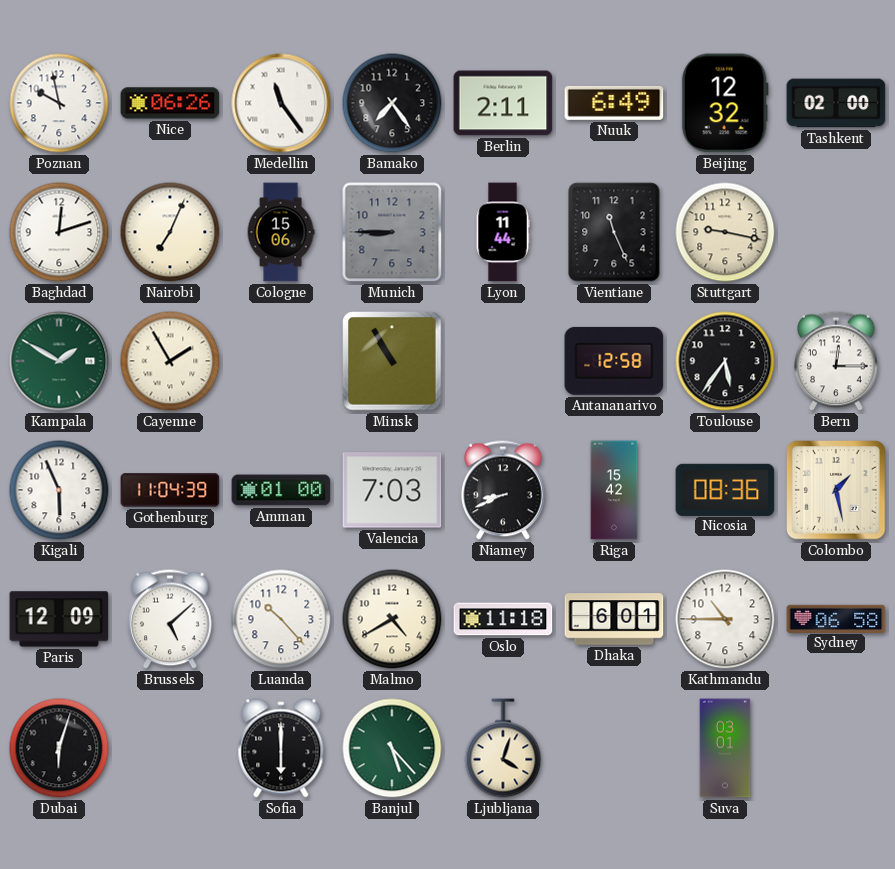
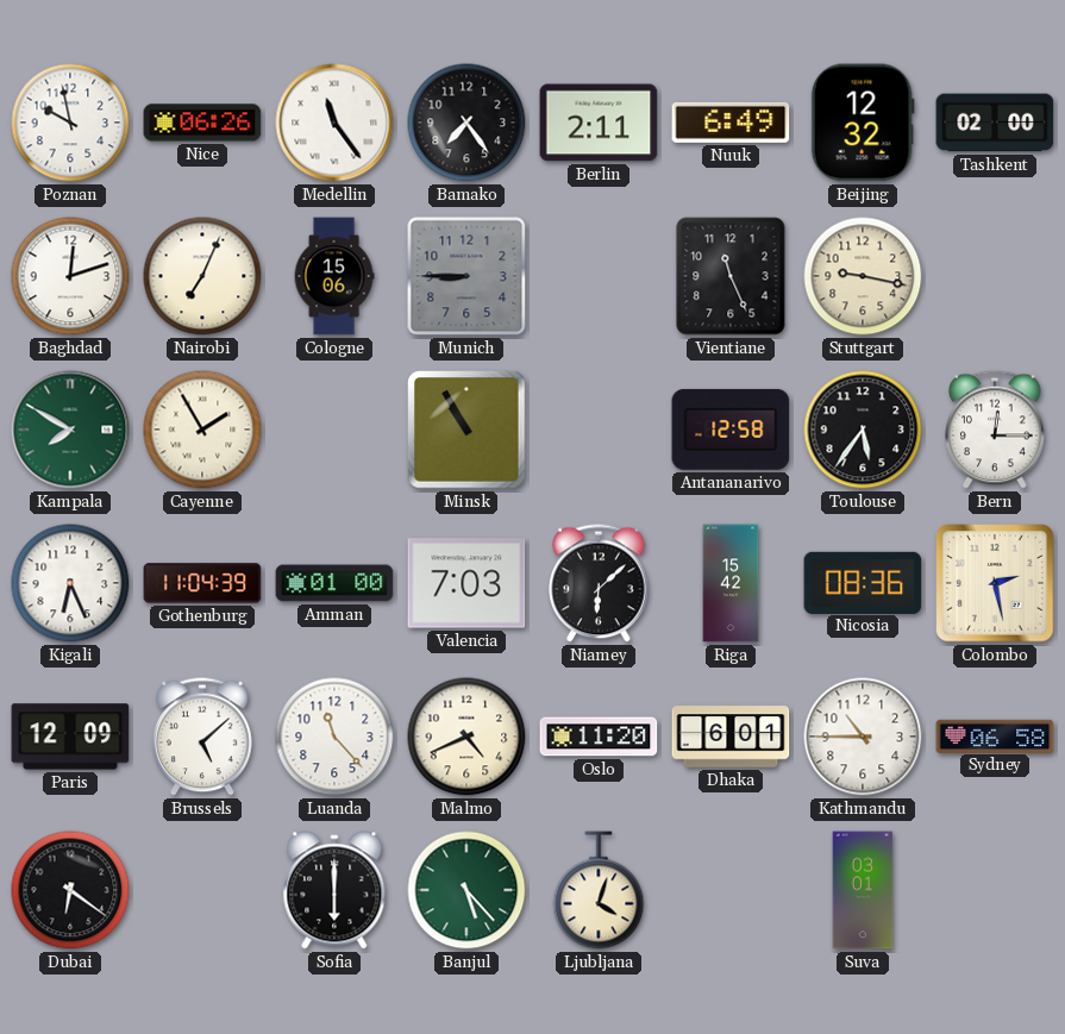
Lyon: 11:44 -> none
Kampala: 1:50 -> 7:50
Kigali: 5:56 -> 6:26
Niamey: 8:41 -> 6:08
Colombo: 1:28 -> 2:28
Luanda: 10:23 -> 11:23
Malmo: 4:40 -> 4:41
Oslo: 11:18 -> 11:20
Dubai: 6:03 -> 6:21
